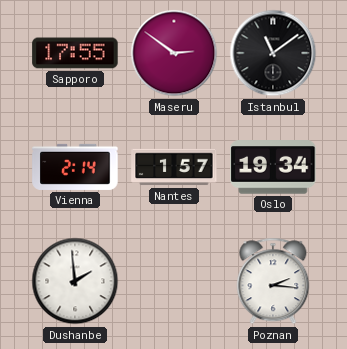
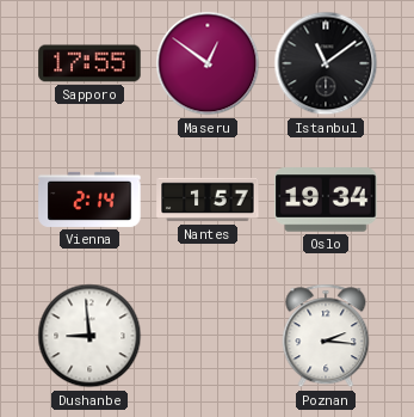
Maseru: 2:51 -> 12:51
Dushanbe: 1:59 -> 8:59
